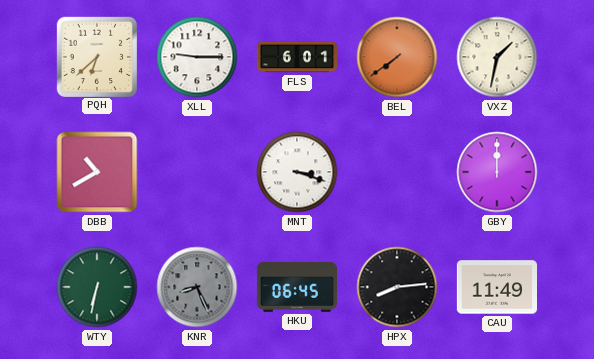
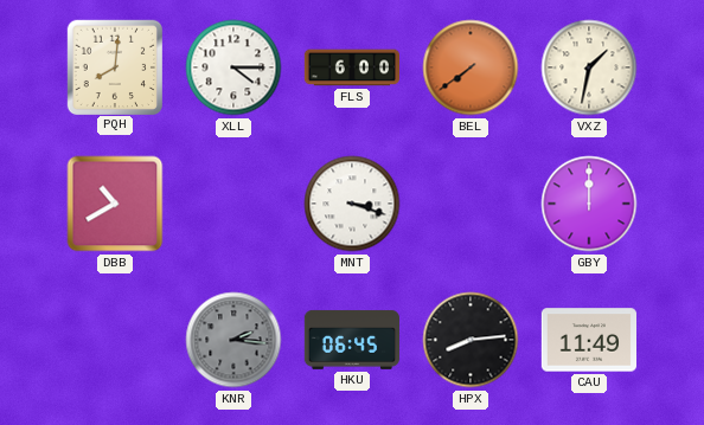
PQH: 6:38 -> 8:01
XLL: 9:15 -> 4:15
FLS: 6:01 -> 6:00
WTY: 6:32 -> none
KNR: 8:26 -> 2:16
